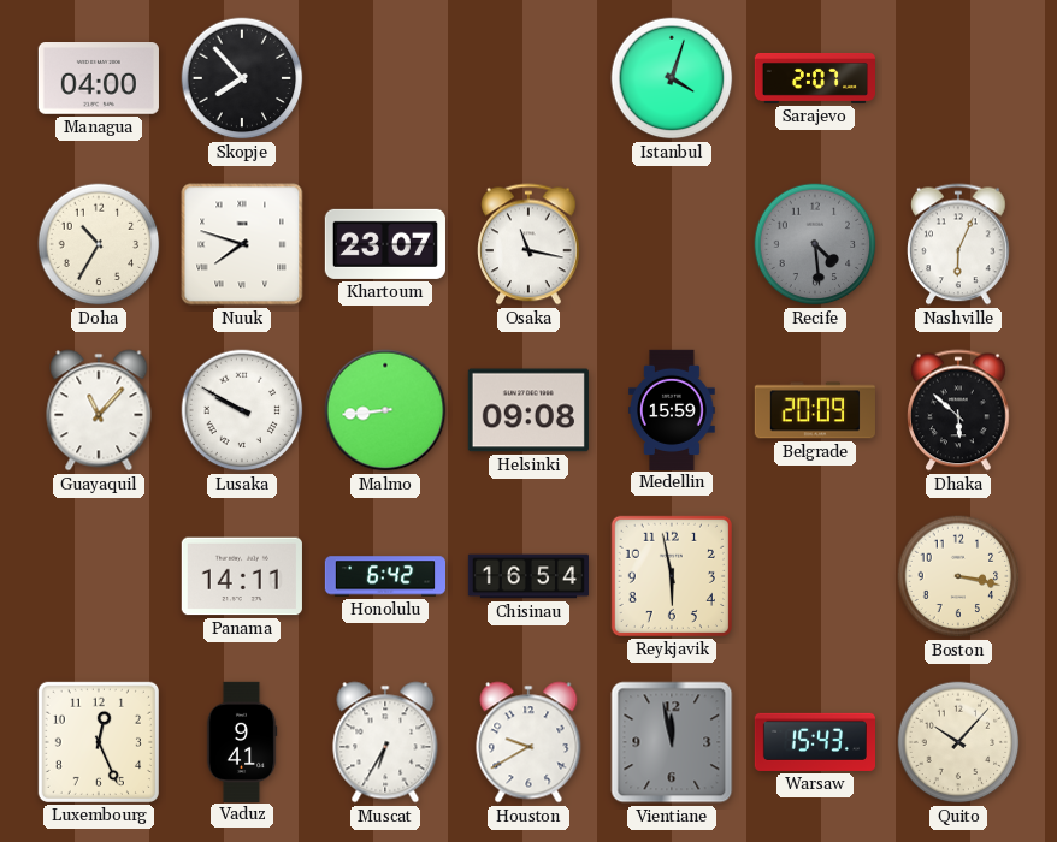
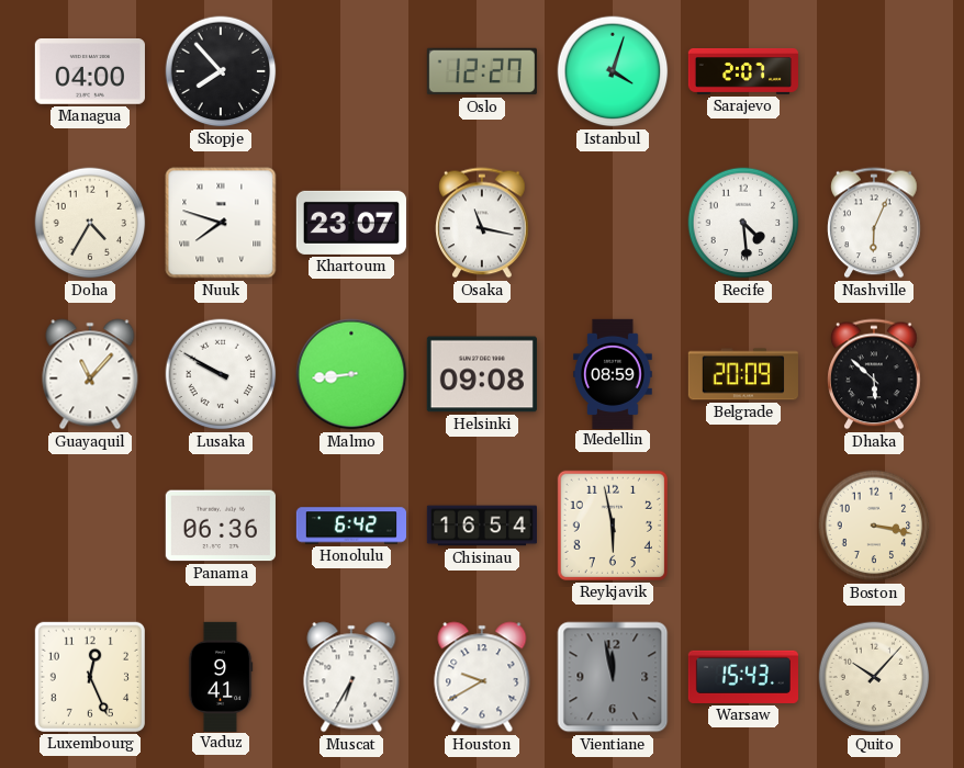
Oslo: none -> 12:27
Doha: 10:35 -> 4:35
Recife dial: grey -> white
Medellin: 15:59 -> 08:59
Panama: 14:11 -> 06:36
